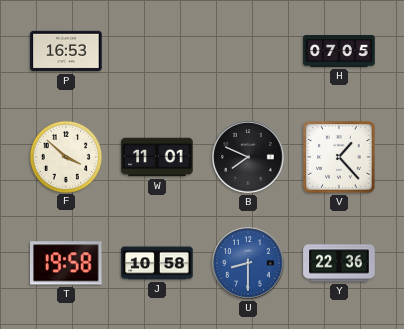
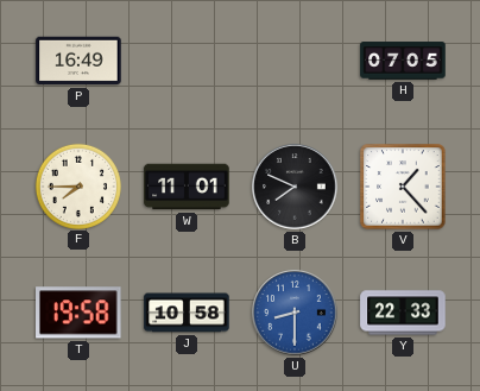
P: 16:53 -> 16:49
F: 3:52 -> 7:45
Y: 22:36 -> 22:33
